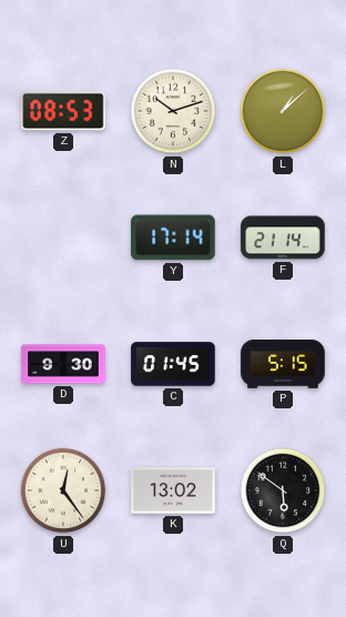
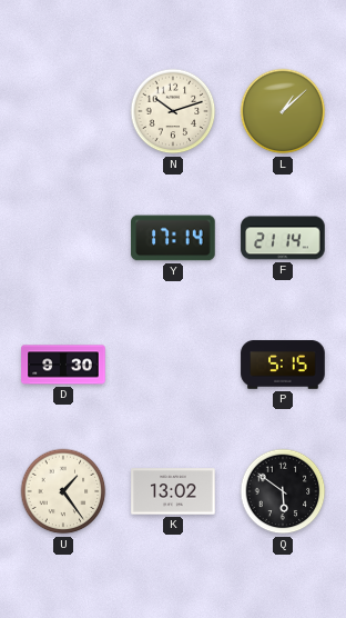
Z: 08:53 -> none
C: 01:45 -> none
U: 12:24 -> 1:24
